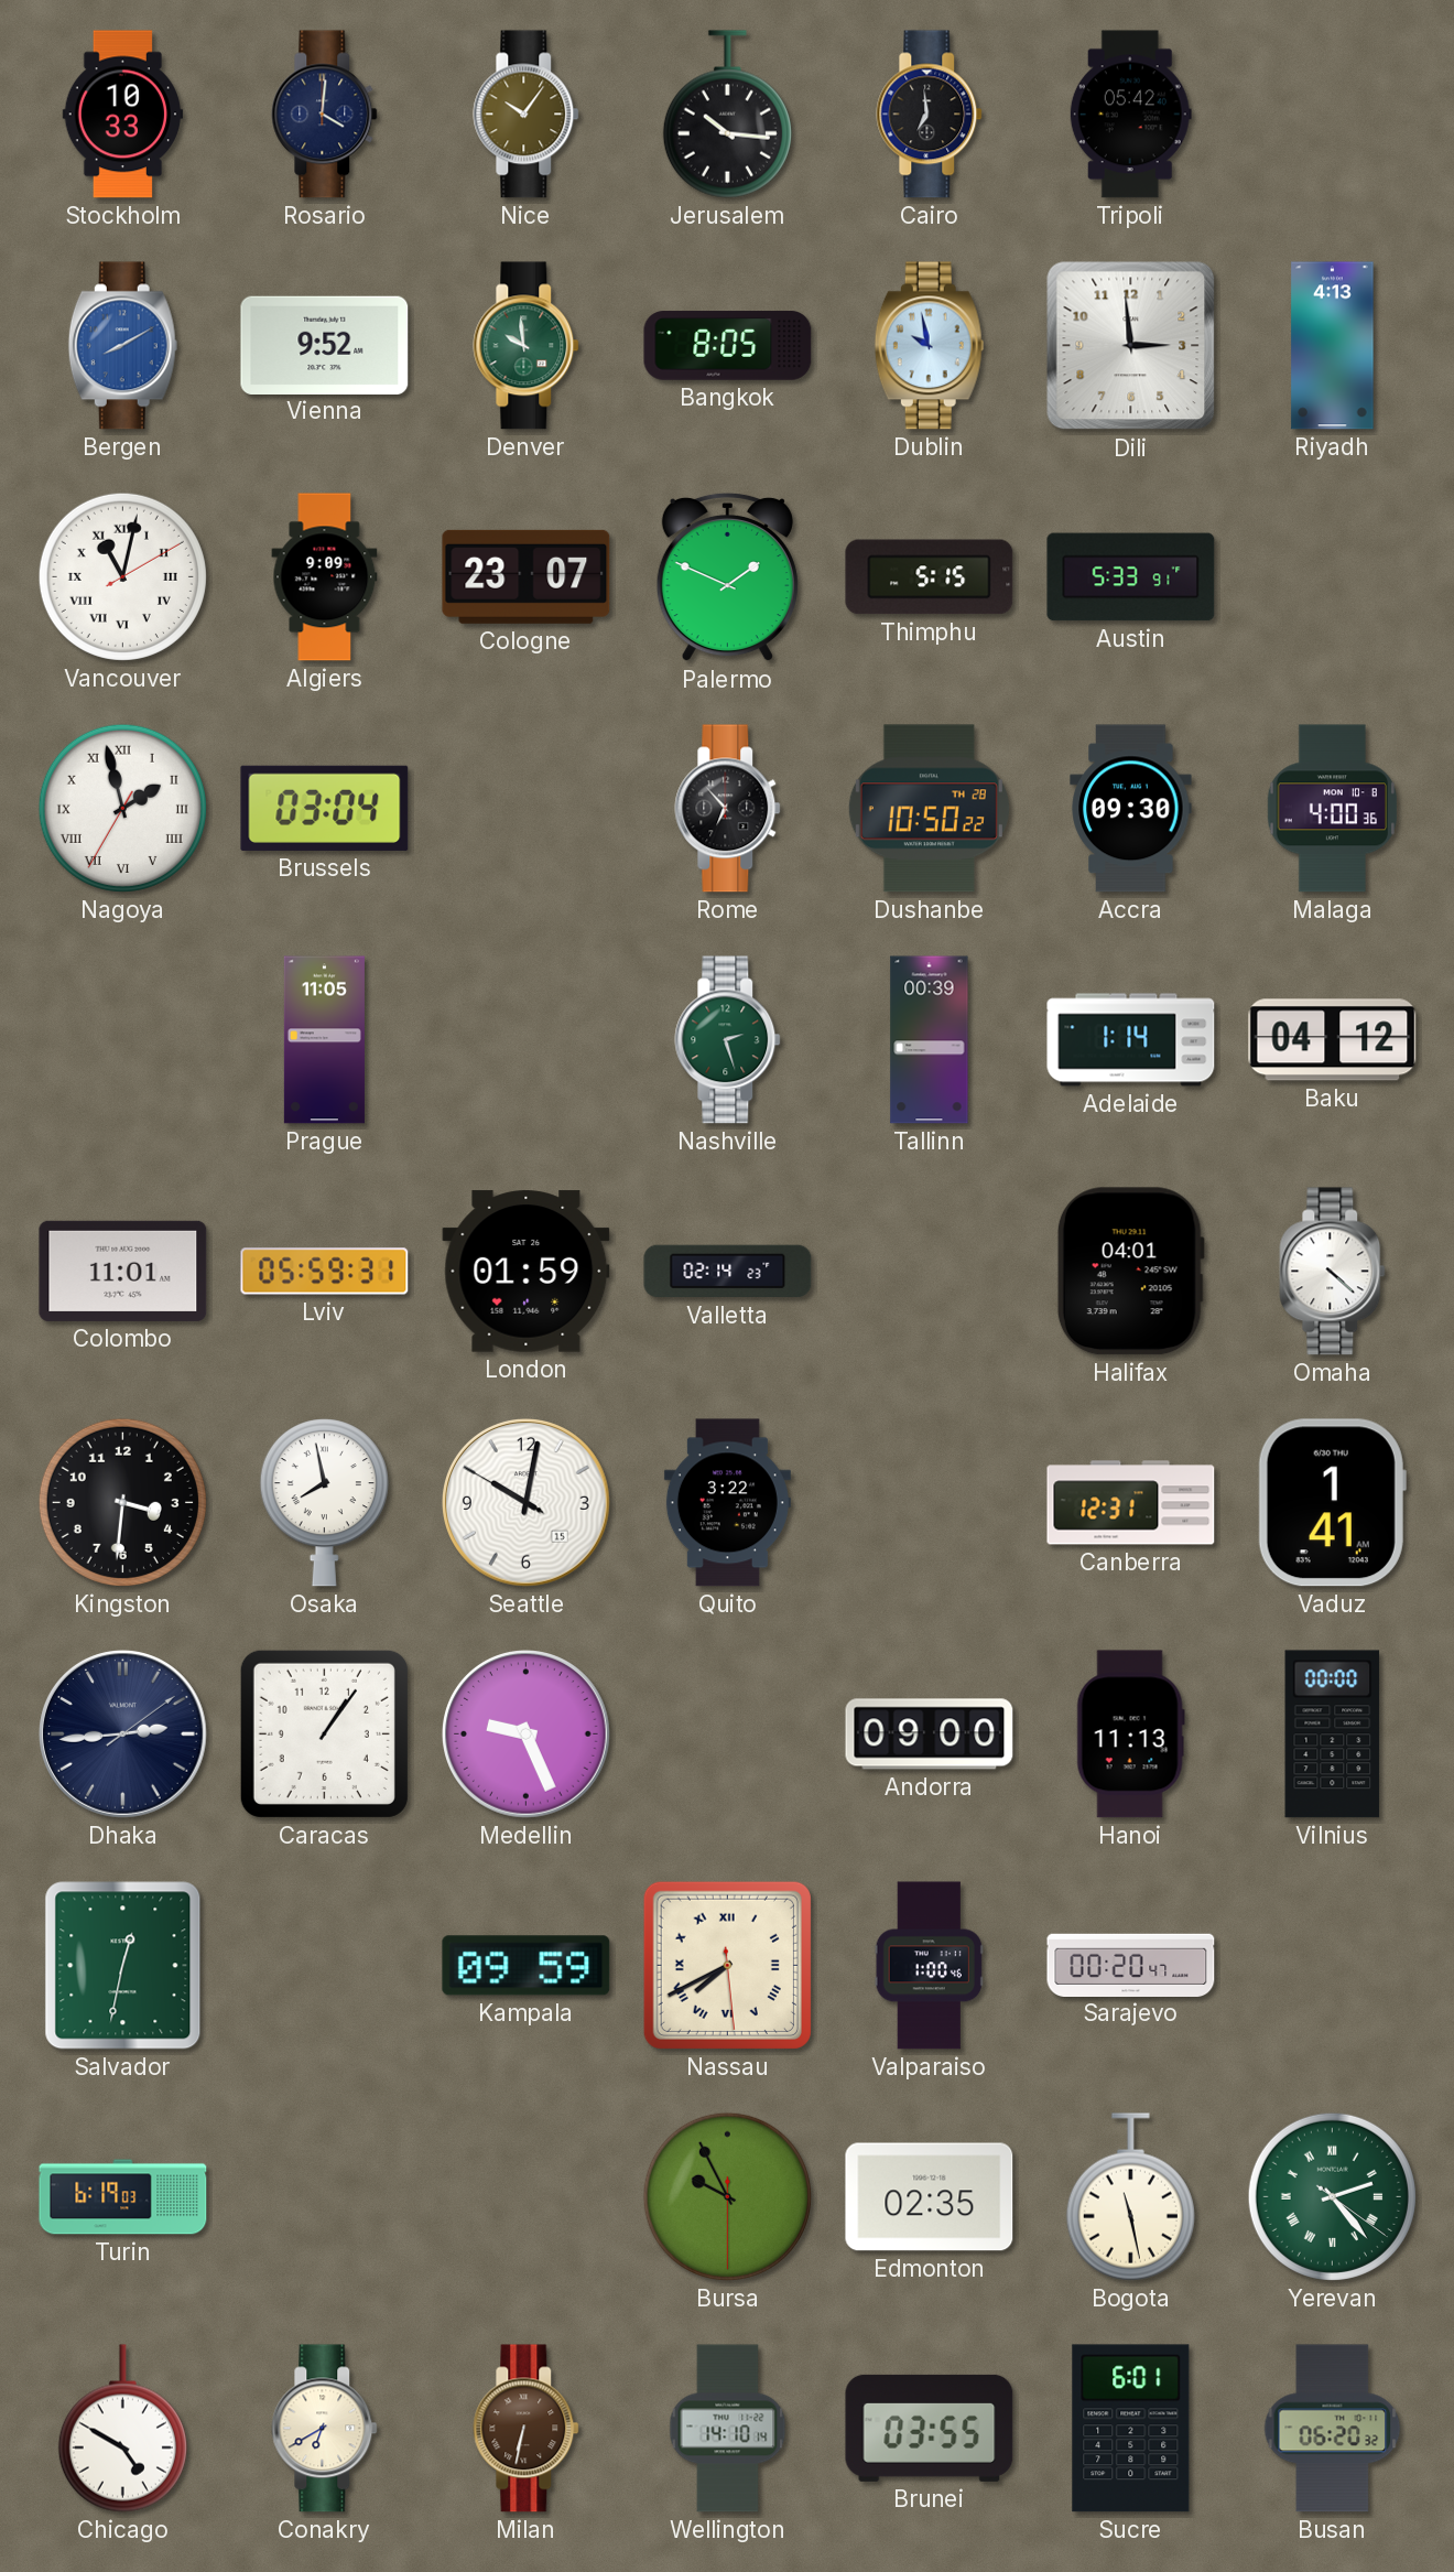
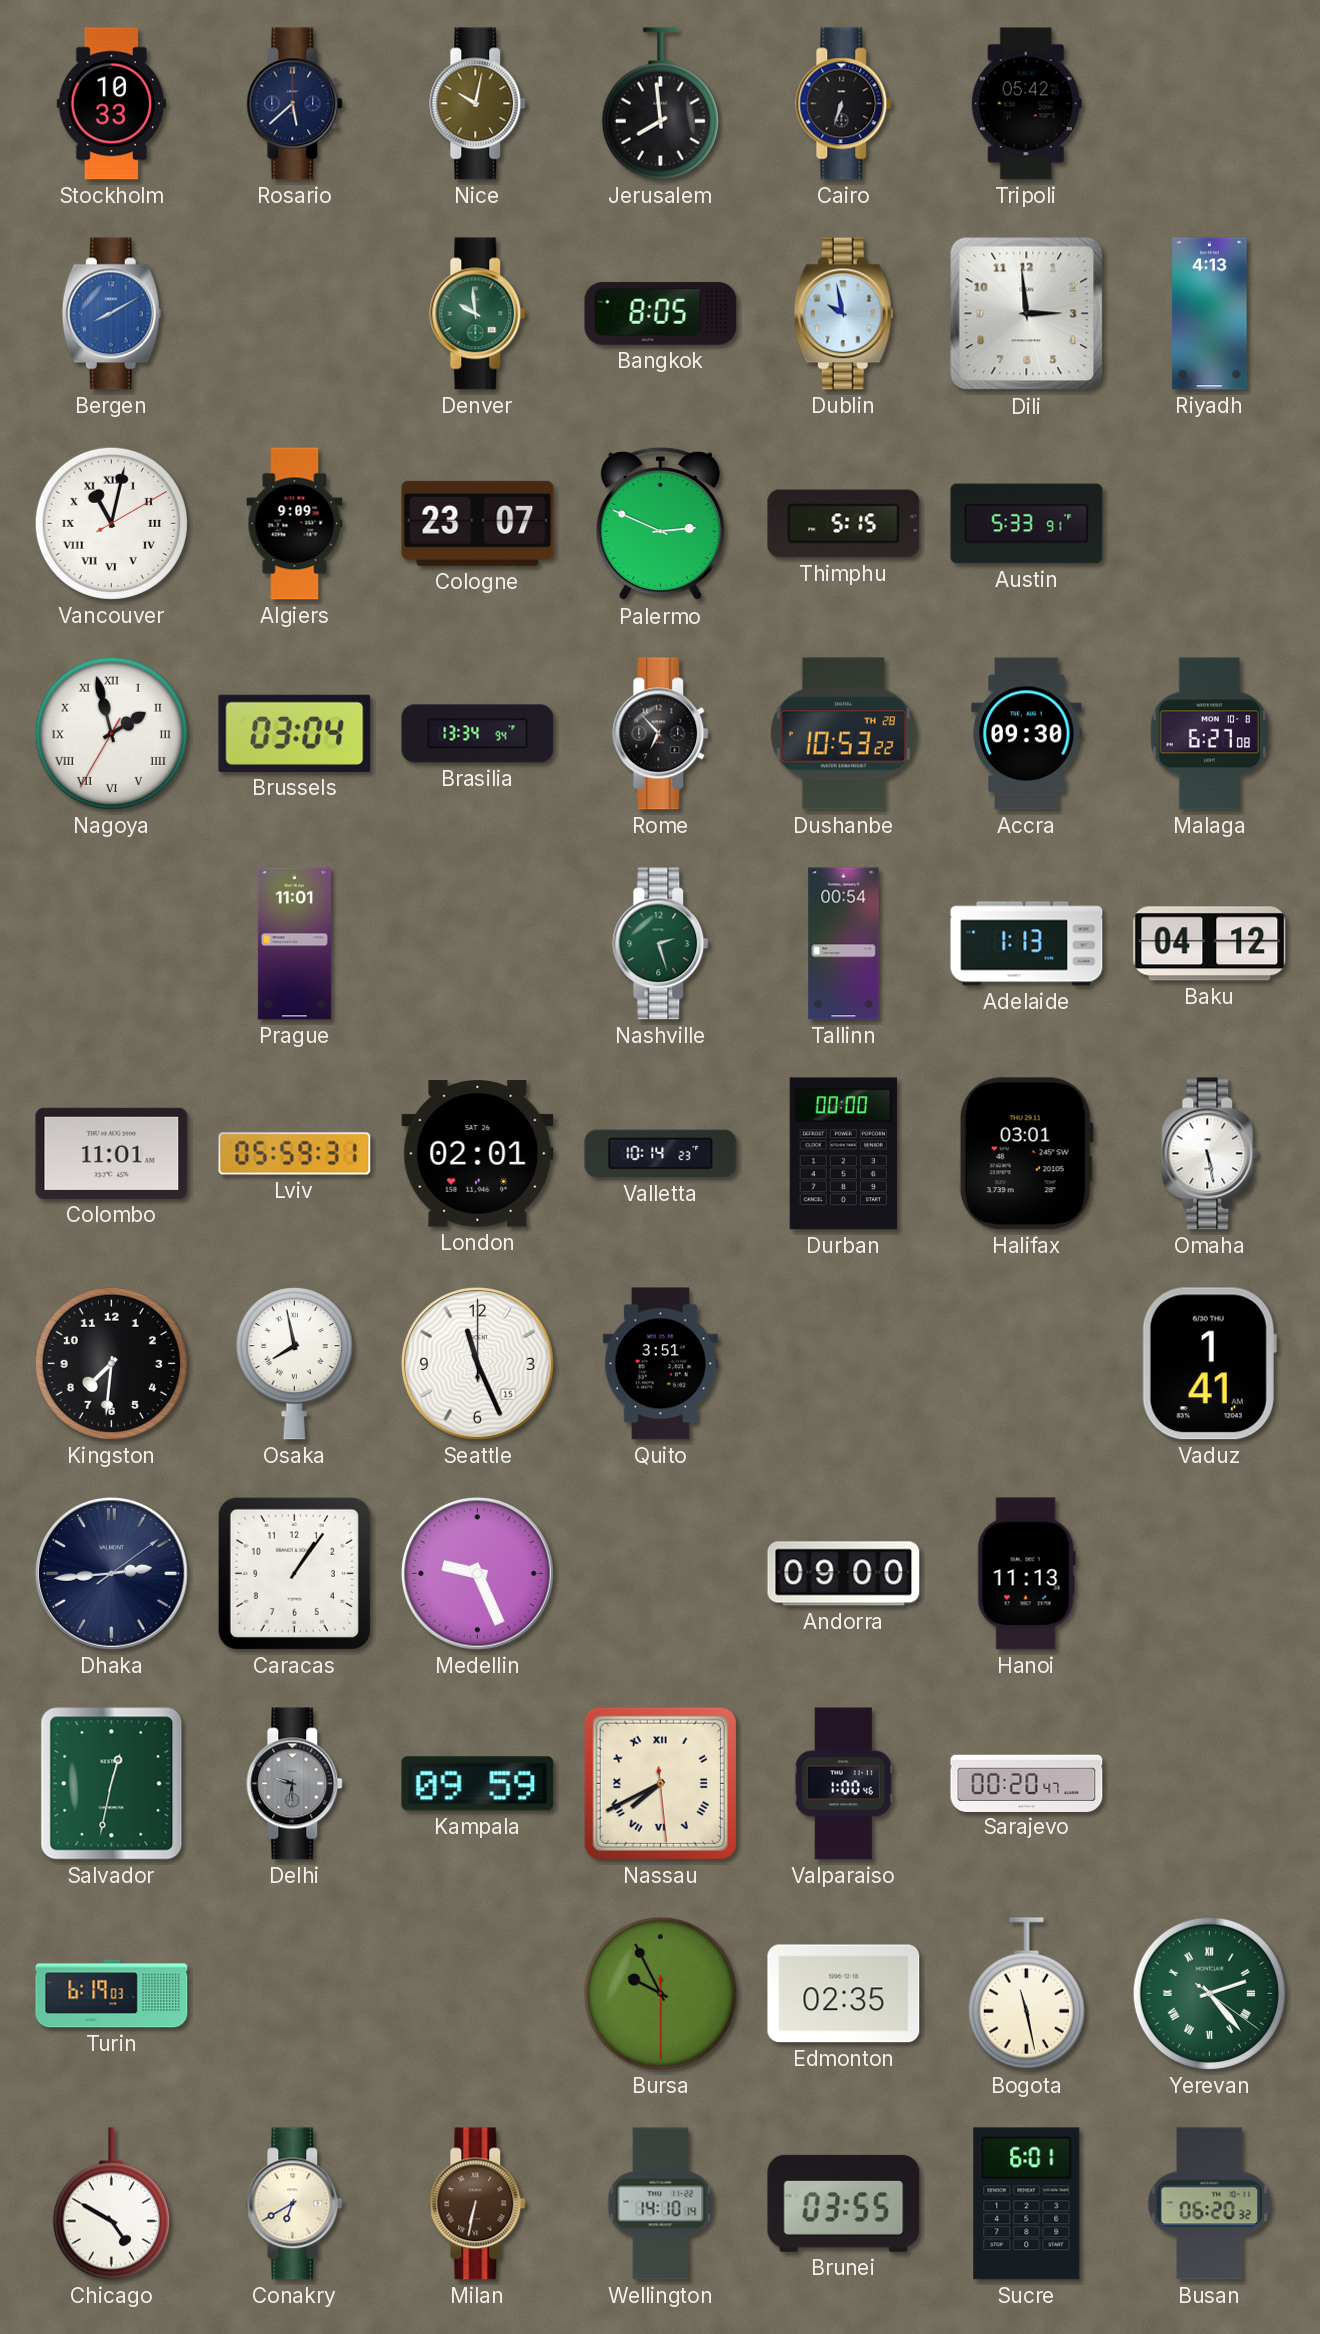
Rosario: 4:01 -> 5:38
Nice: 10:06 -> 10:02
Jerusalem: 10:16 -> 7:59
Cairo: 6:59 -> 6:33
Vienna: 9:52 -> none
Palermo: 1:49 -> 2:49
Brasilia: none -> 13:34
Dushanbe: 10:50 -> 10:53
Malaga: 4:00 -> 6:27
Prague: 11:05 -> 11:01
Tallinn: 00:39 -> 00:54
Adelaide: 1:14 -> 1:13
London: 01:59 -> 02:01
Valletta: 02:14 -> 10:14
Durban: none -> 00:00
Halifax: 04:01 -> 03:01
Omaha: 4:22 -> 5:28
Kingston: 3:31 -> 7:31
Seattle: 10:01 -> 11:26
Quito: 3:22 -> 3:51
Canberra: 12:31 -> none
Vilnius: 00:00 -> none
Delhi: none -> 9:31
